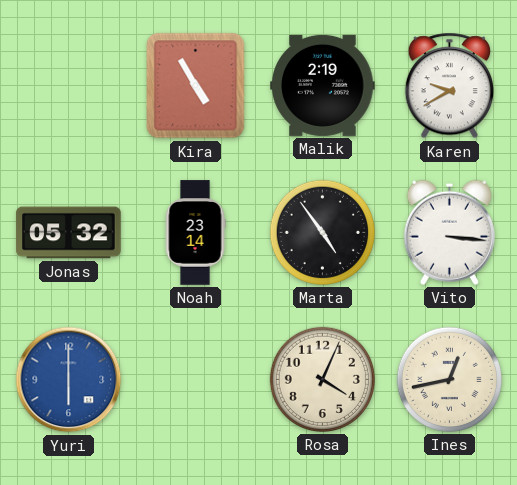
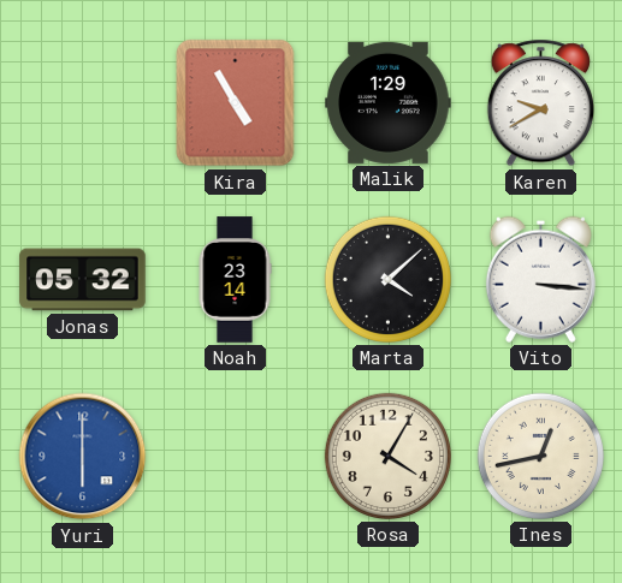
Malik: 2:19 -> 1:29
Marta: 4:54 -> 4:08
Rosa: 4:04 -> 4:05
